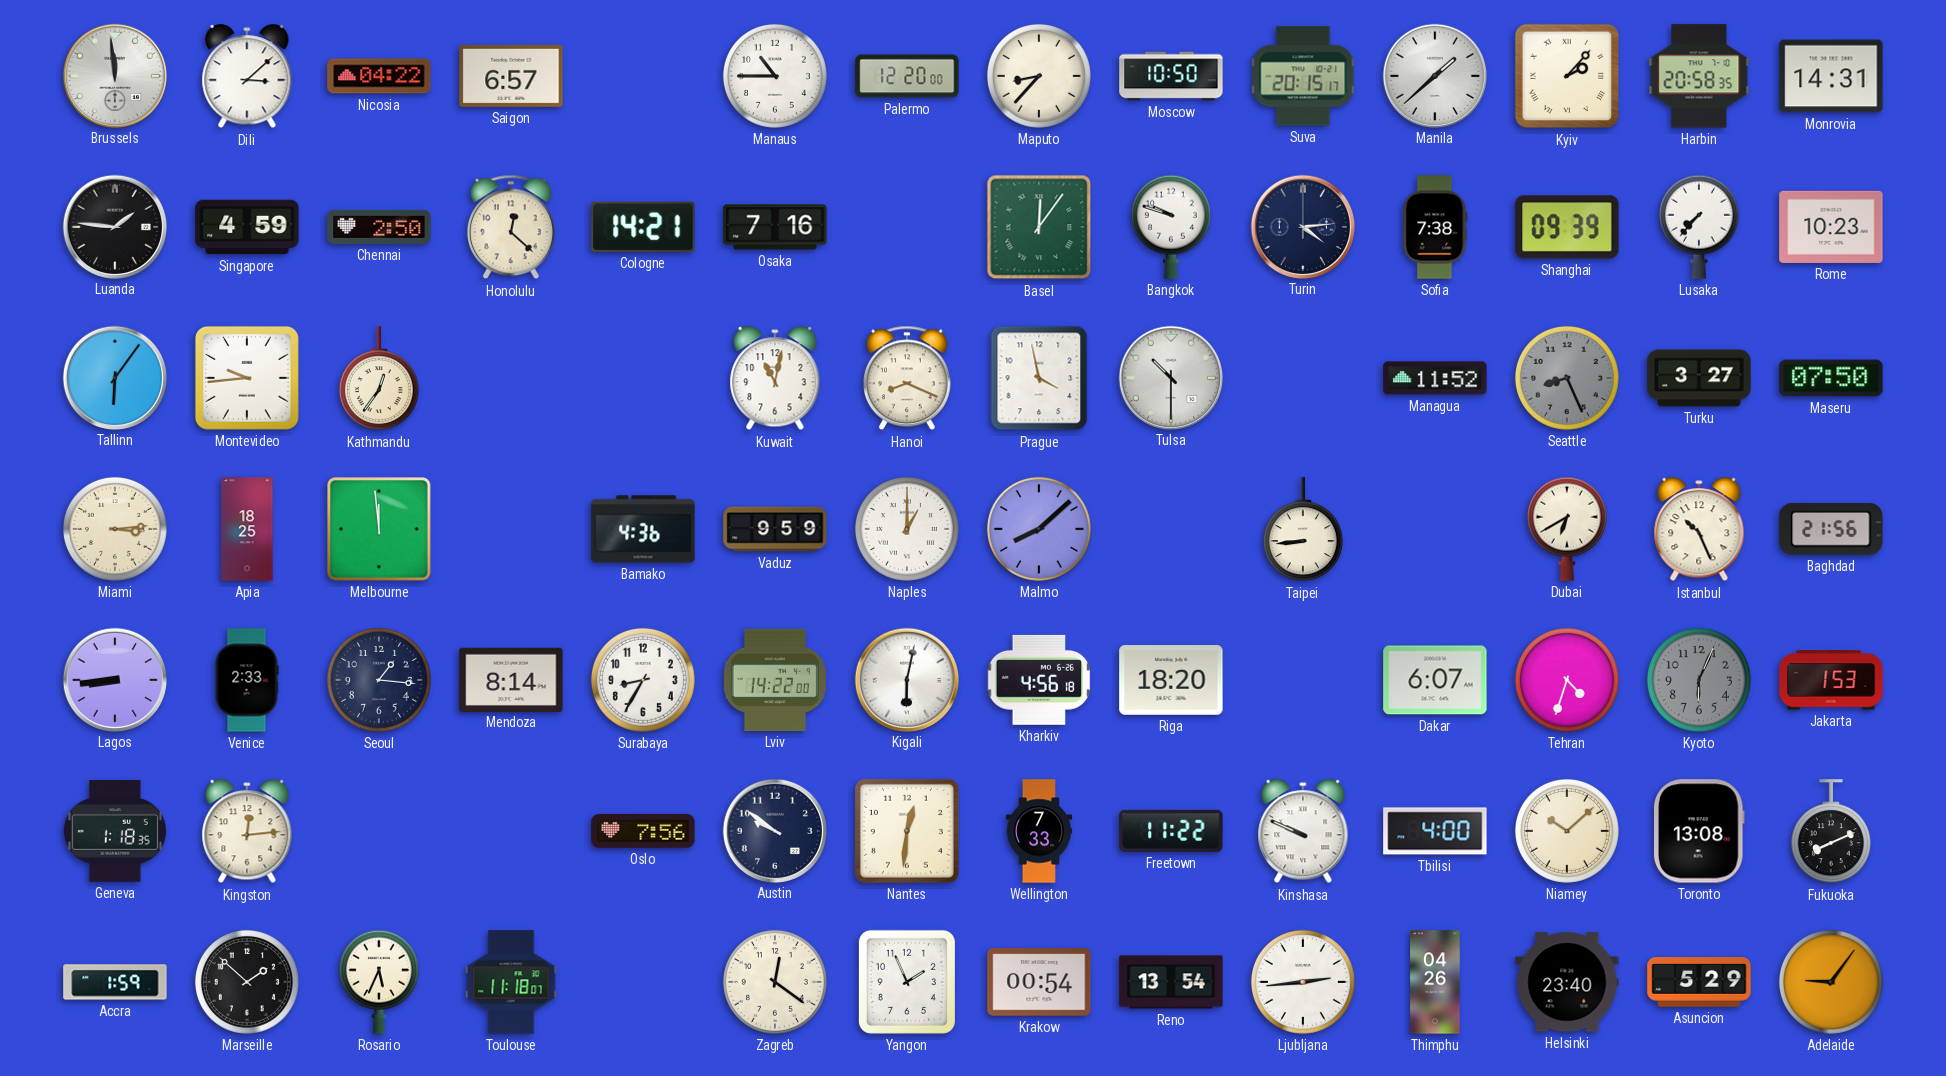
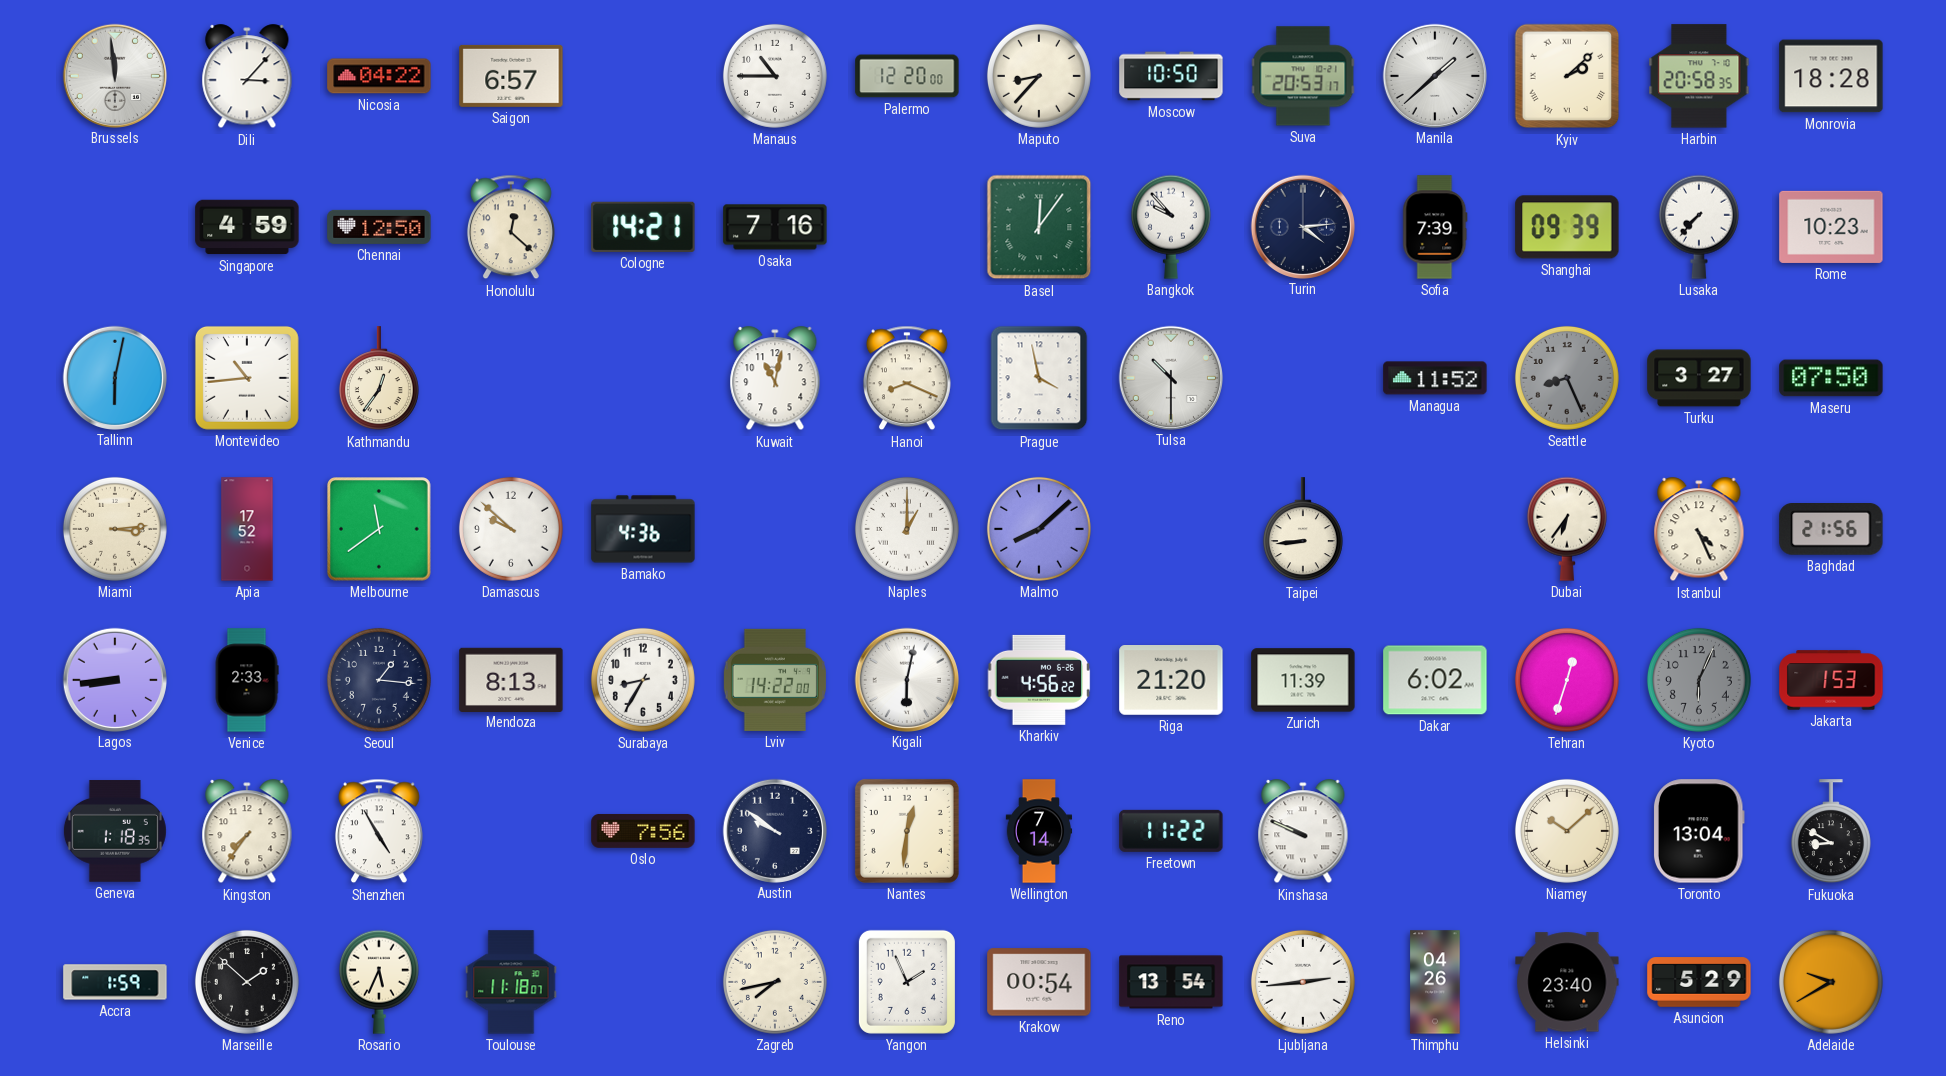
Dili: 3:08 -> 3:07
Suva: 20:15 -> 20:53
Kyiv: 2:07 -> 2:08
Monrovia: 14:31 -> 18:28
Luanda: 1:46 -> none
Chennai: 2:50 -> 12:50
Bangkok: 9:48 -> 9:53
Sofia: 7:38 -> 7:39
Tallinn: 6:06 -> 6:02
Montevideo: 9:44 -> 10:44
Apia: 18:25 -> 17:52
Melbourne: 11:59 -> 11:39
Damascus: none -> 9:52
Vaduz: 9:59 -> none
Dubai: 6:40 -> 6:36
Istanbul: 10:26 -> 4:26
Mendoza: 8:14 -> 8:13
Kharkiv: 4:56:18 -> 4:56:22
Riga: 18:20 -> 21:20
Zurich: none -> 11:39
Dakar: 6:07 -> 6:02
Tehran: 4:33 -> 12:33
Kingston: 12:14 -> 7:36
Shenzhen: none -> 4:55
Wellington: 7:33 -> 7:14
Tbilisi: 4:00 -> none
Toronto: 13:08 -> 13:04
Fukuoka: 8:11 -> 8:50
Zagreb: 12:21 -> 7:43
Adelaide: 9:06 -> 9:40
